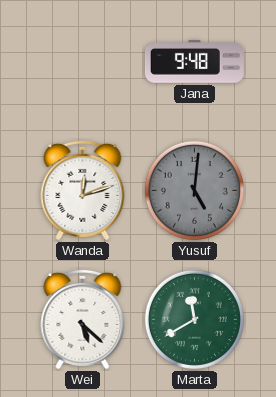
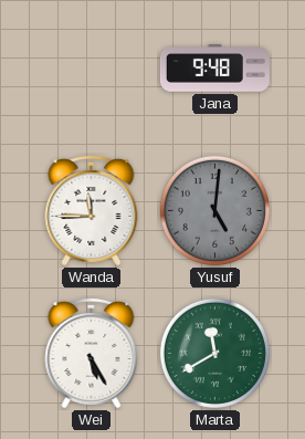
Wanda: 12:12 -> 11:45
Wei: 5:22 -> 5:25
